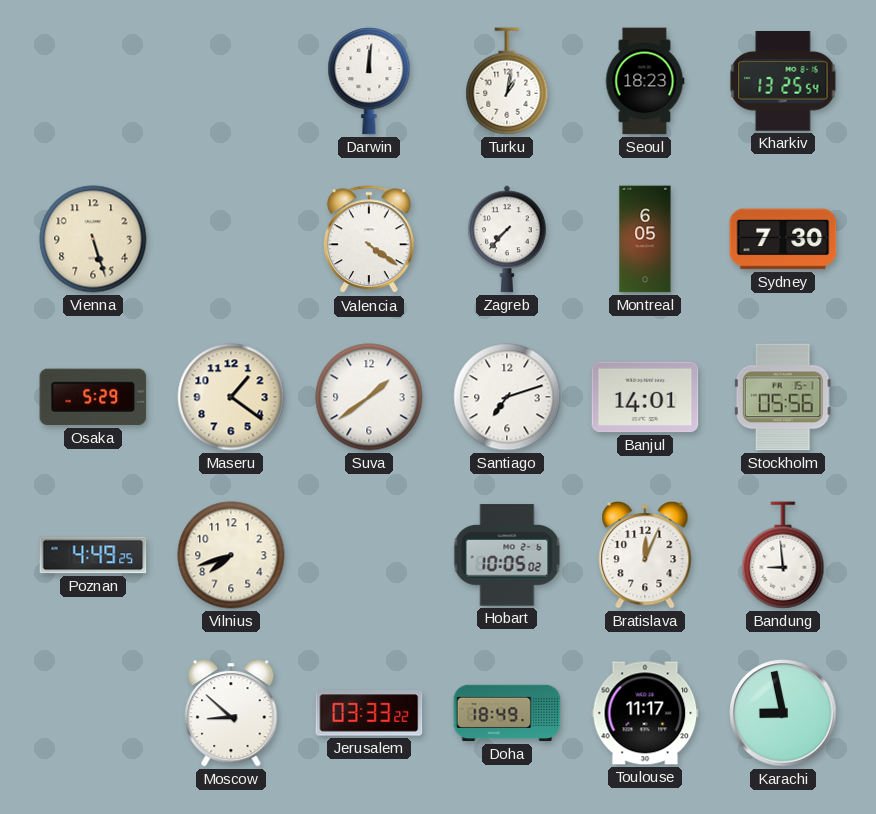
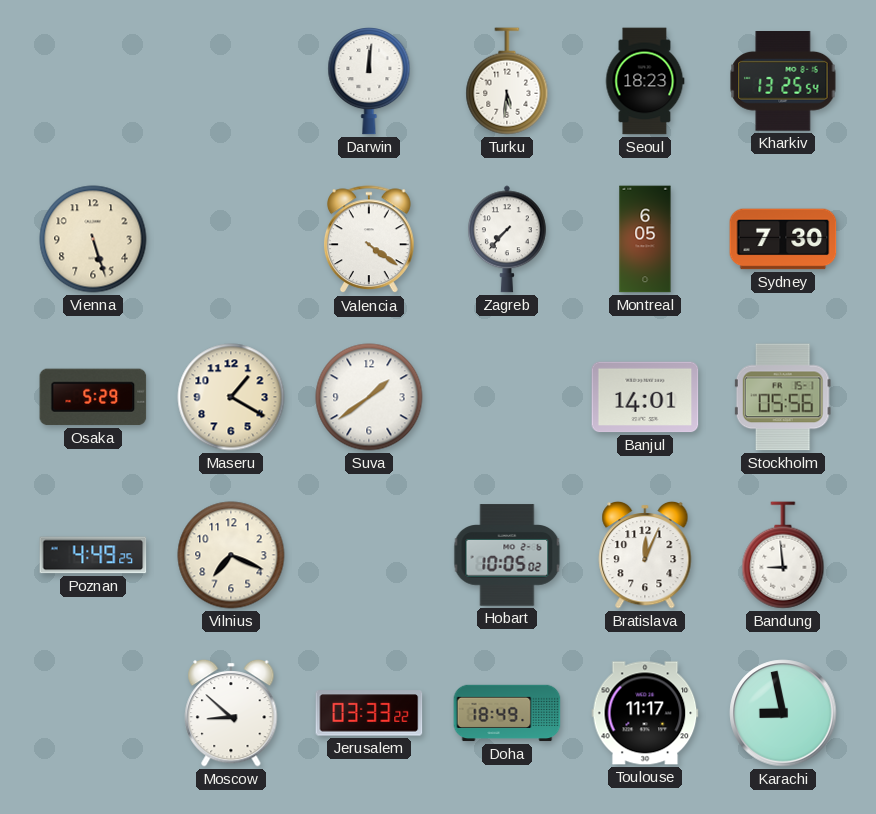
Turku: 1:02 -> 5:31
Maseru: 1:21 -> 1:20
Santiago: 7:12 -> none
Vilnius: 7:42 -> 7:19
